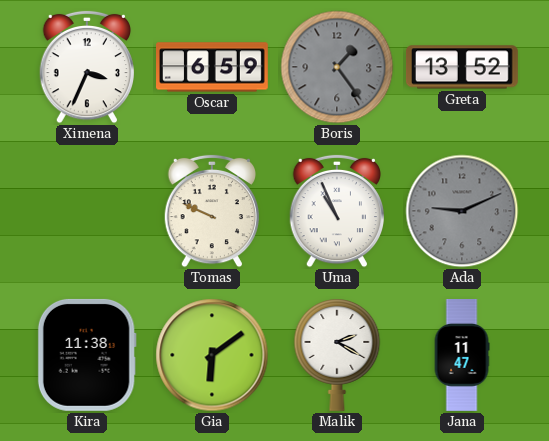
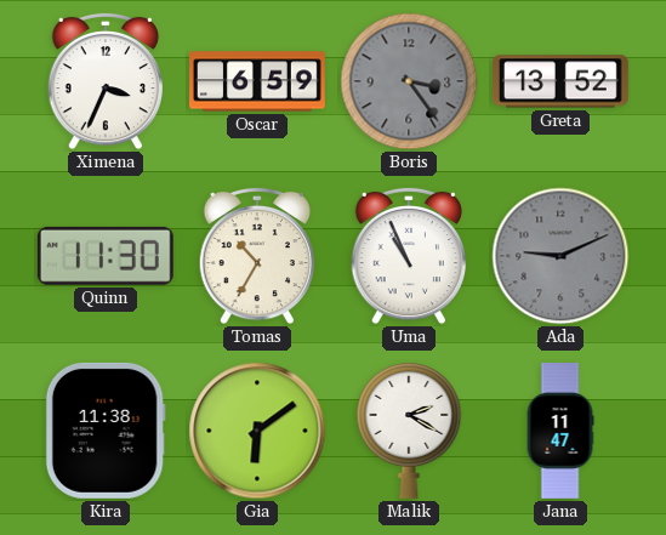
Boris: 1:24 -> 3:24
Quinn: none -> 11:30
Tomas: 9:49 -> 10:35
